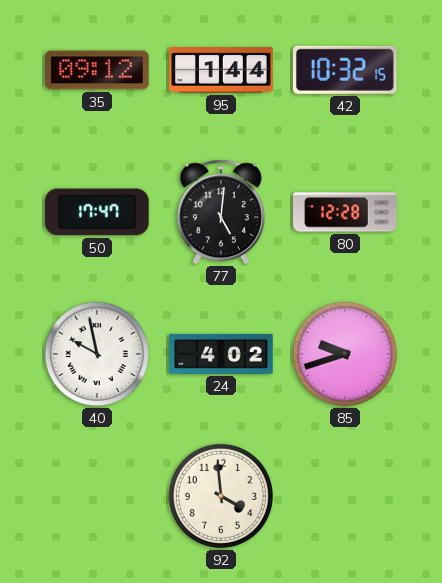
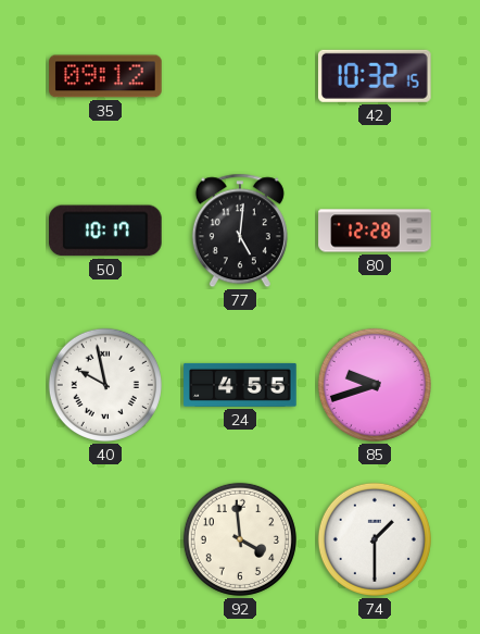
95: 1:44 -> none
50: 17:47 -> 10:17
24: 4:02 -> 4:55
74: none -> 1:30
